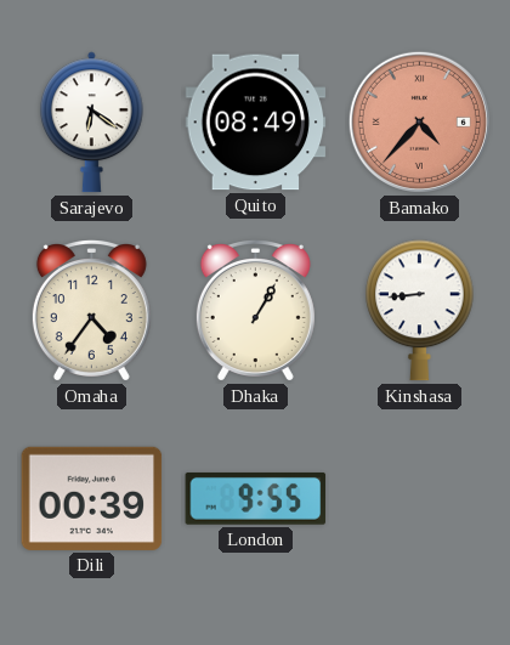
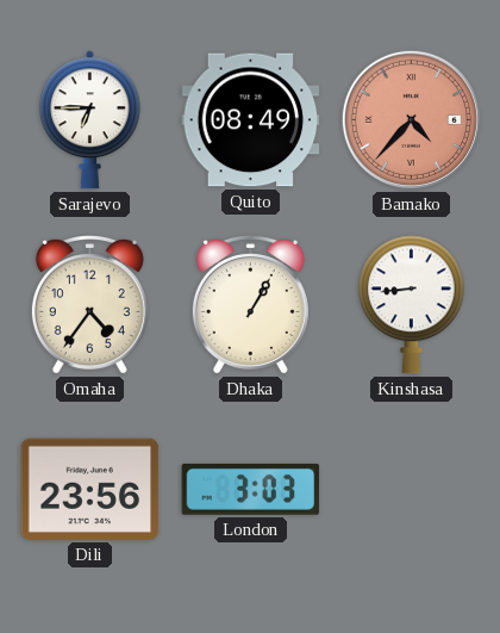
Sarajevo: 6:21 -> 6:45
Dili: 00:39 -> 23:56
London: 9:55 -> 3:03
